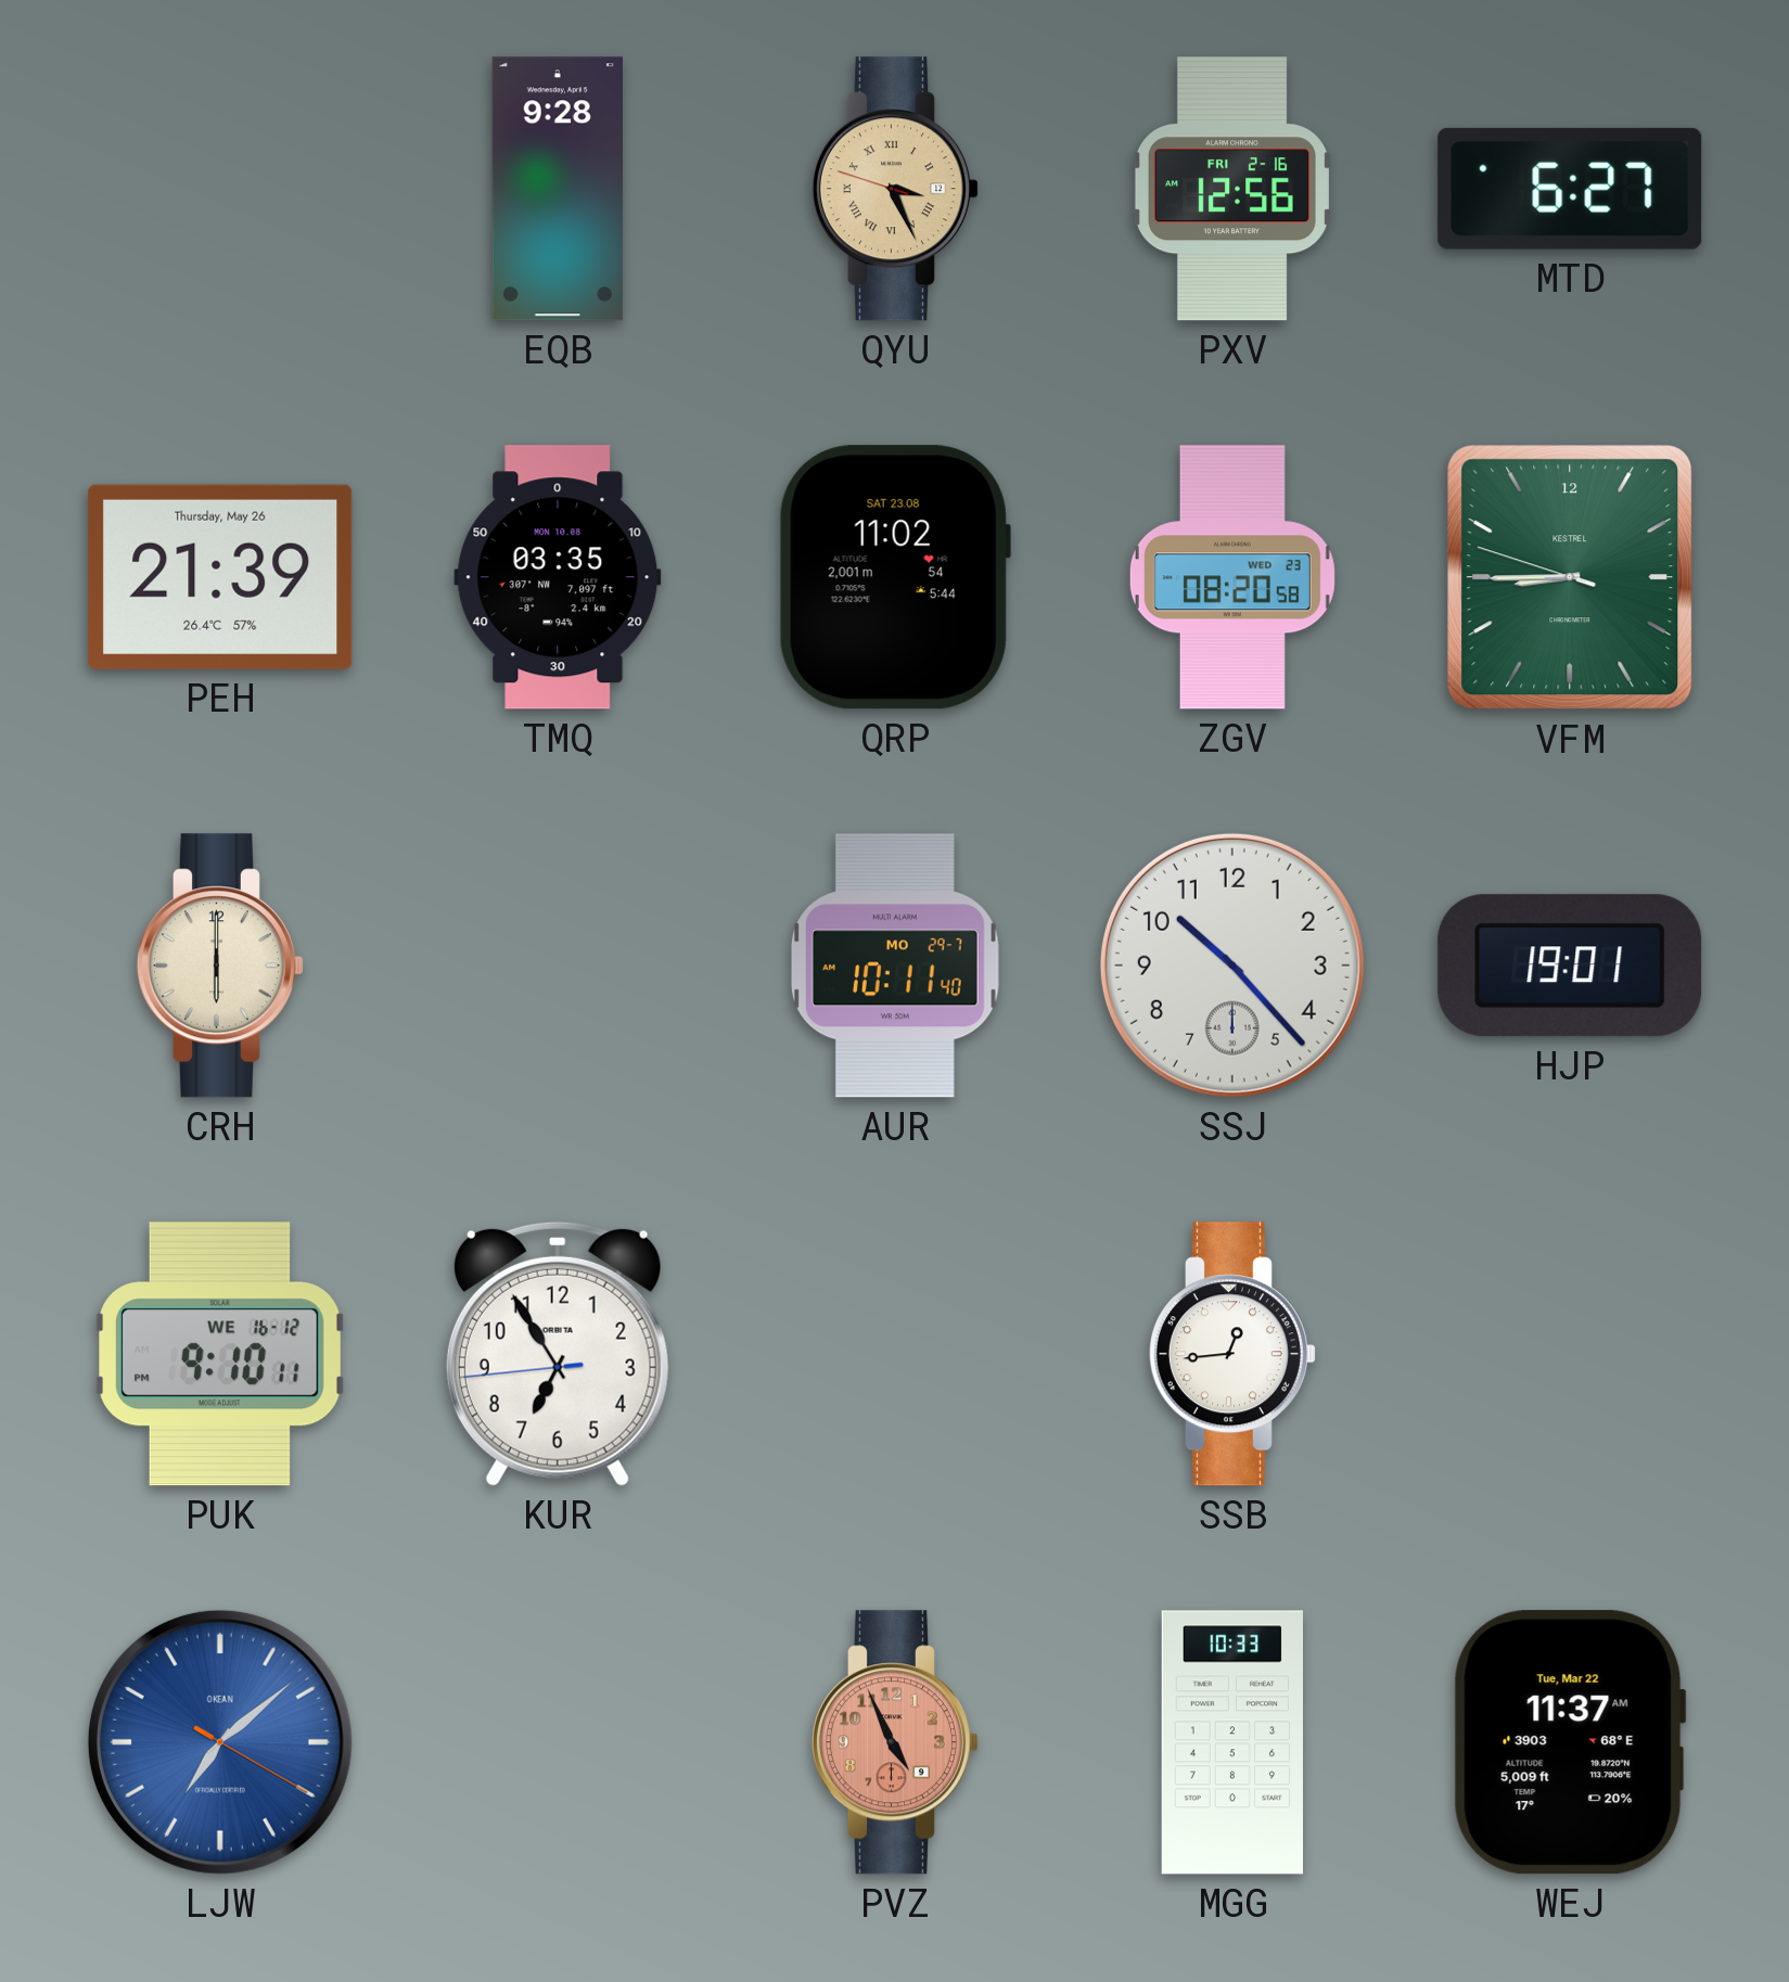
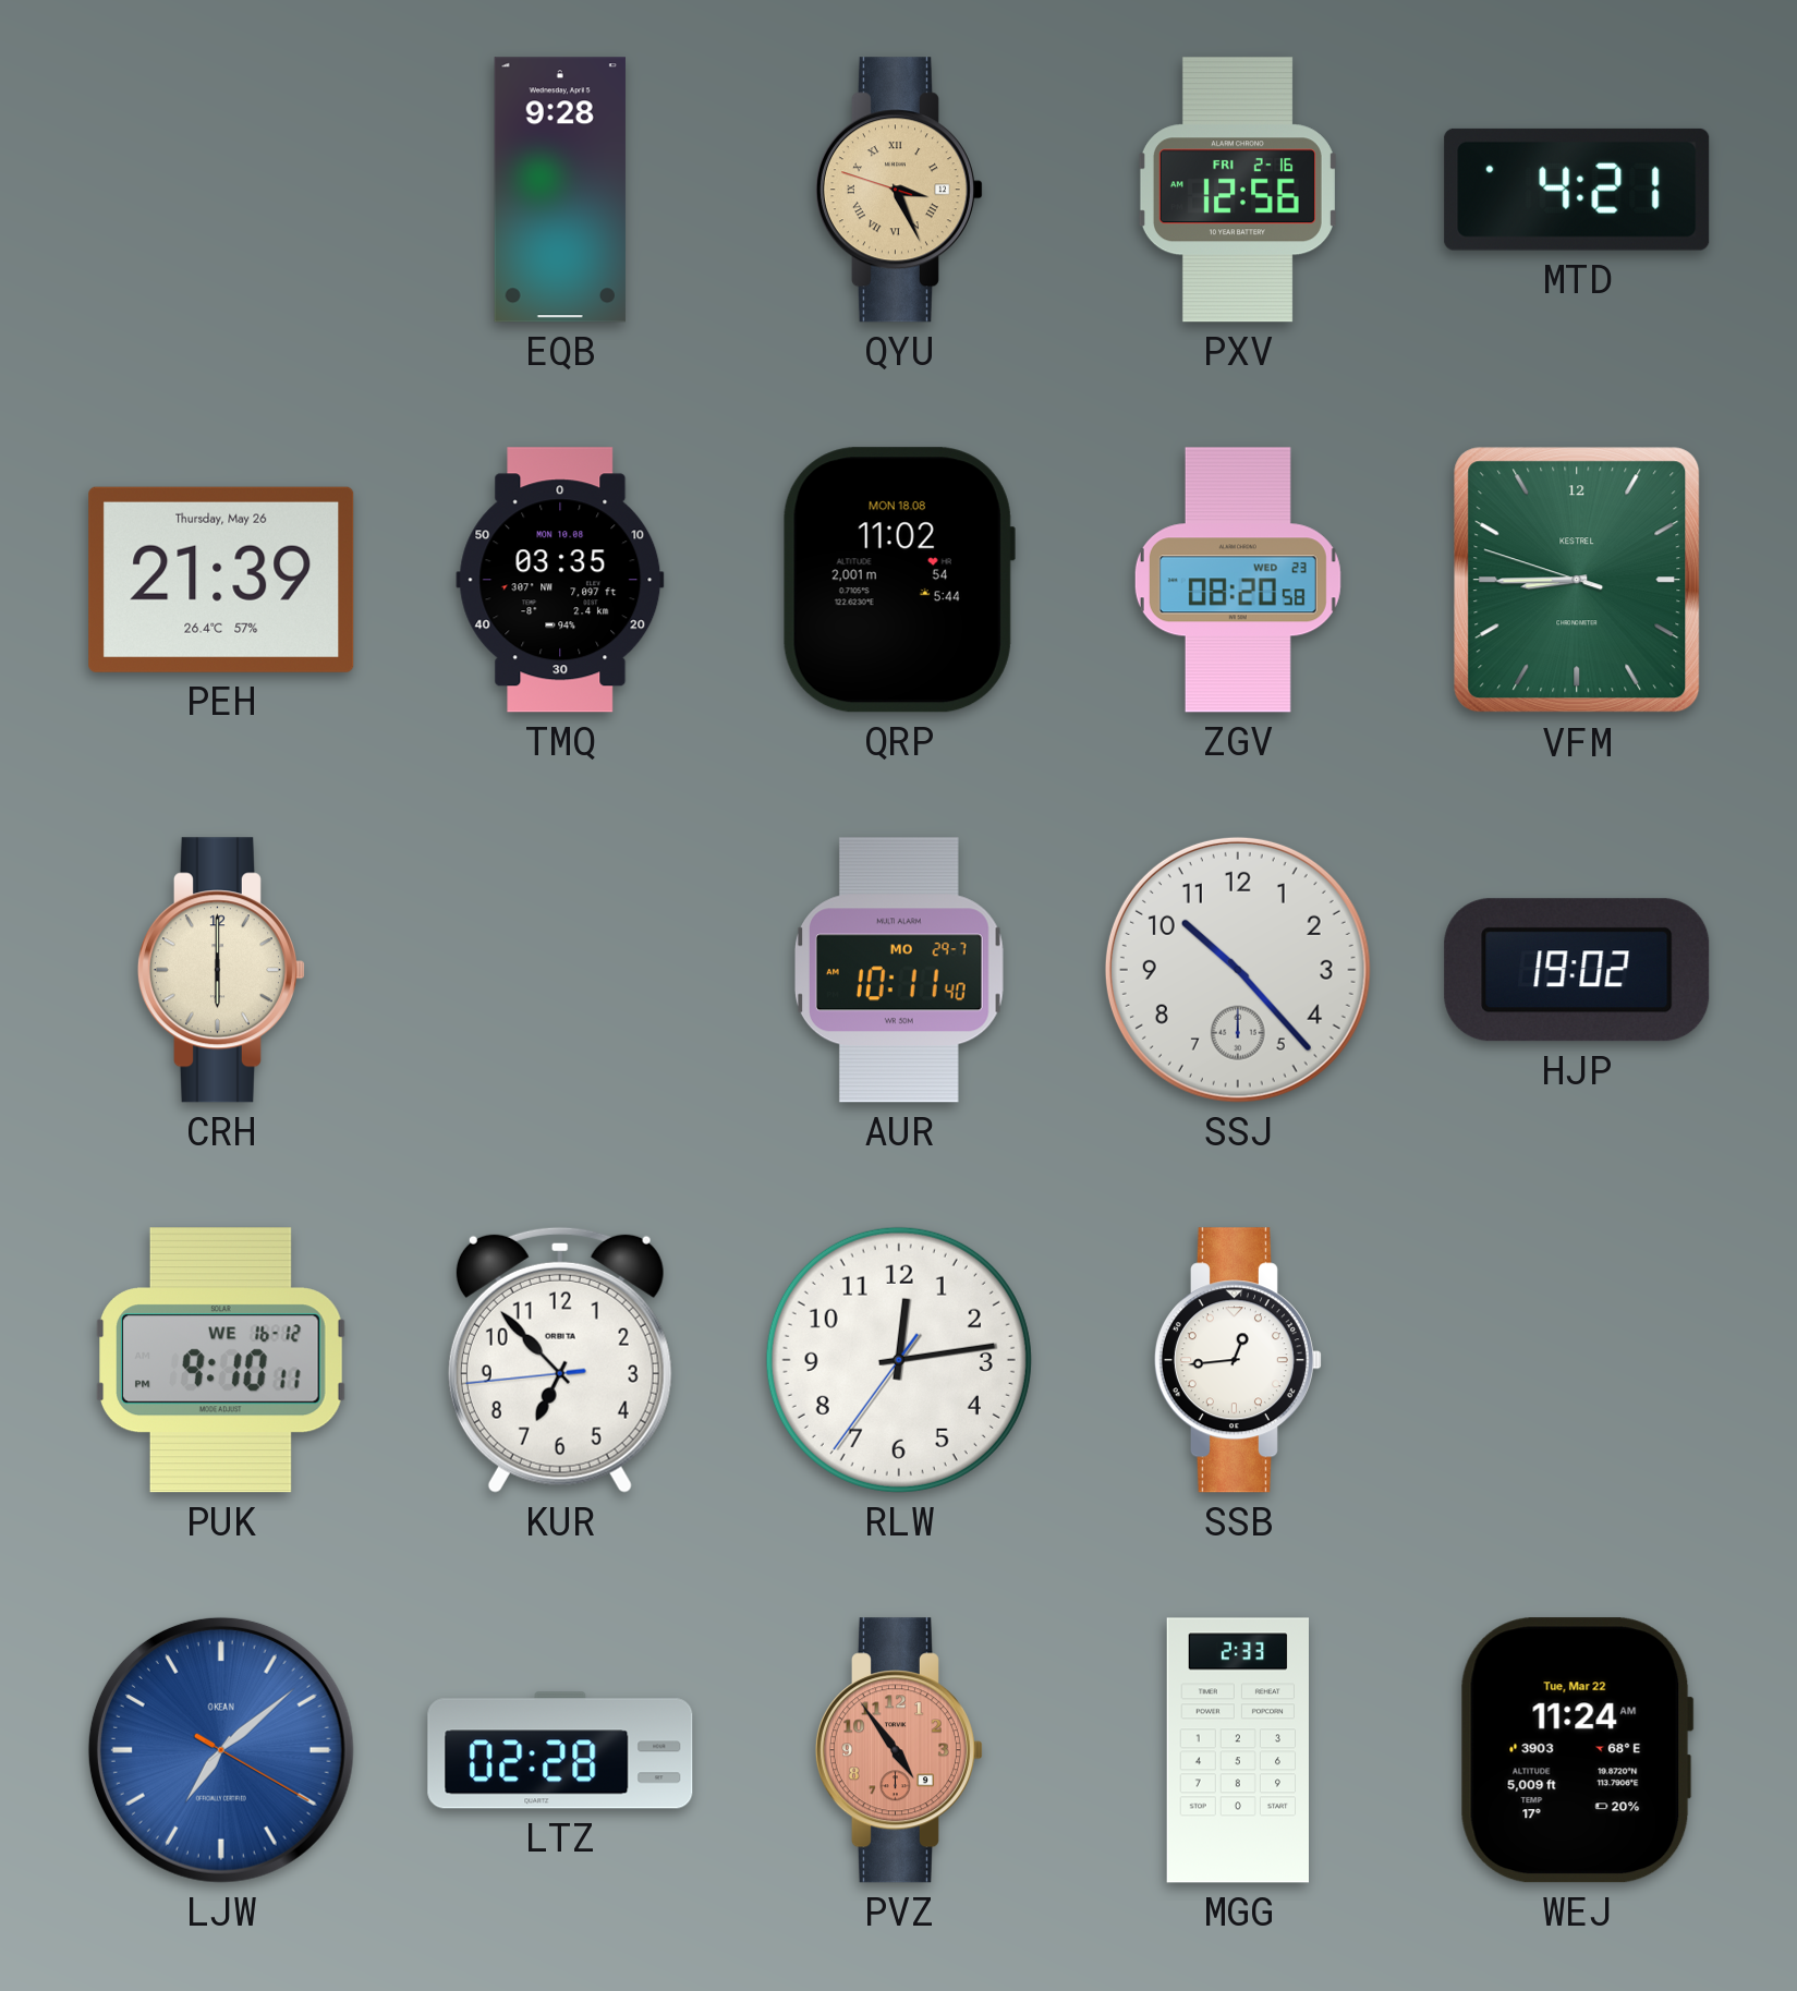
MTD: 6:27 -> 4:21
QRP date: SAT 23.08 -> MON 18.08
HJP: 19:01 -> 19:02
KUR: 6:54 -> 6:52
RLW: none -> 12:13
LTZ: none -> 02:28
PVZ: 4:56 -> 4:54
MGG: 10:33 -> 2:33
WEJ: 11:37 -> 11:24
